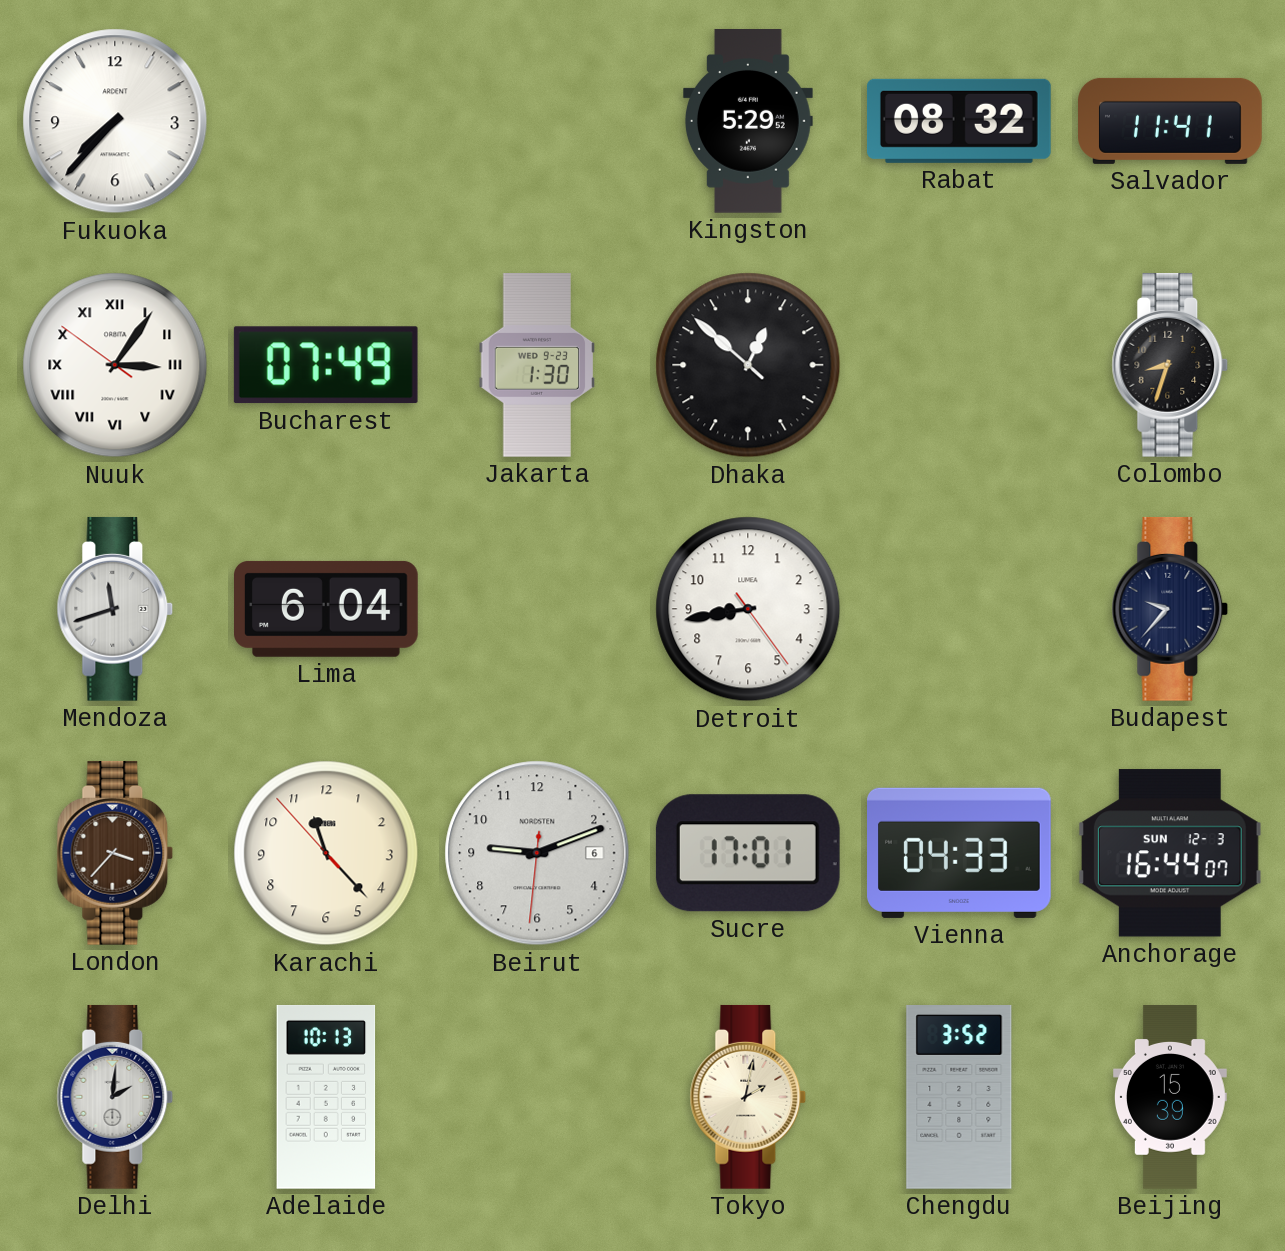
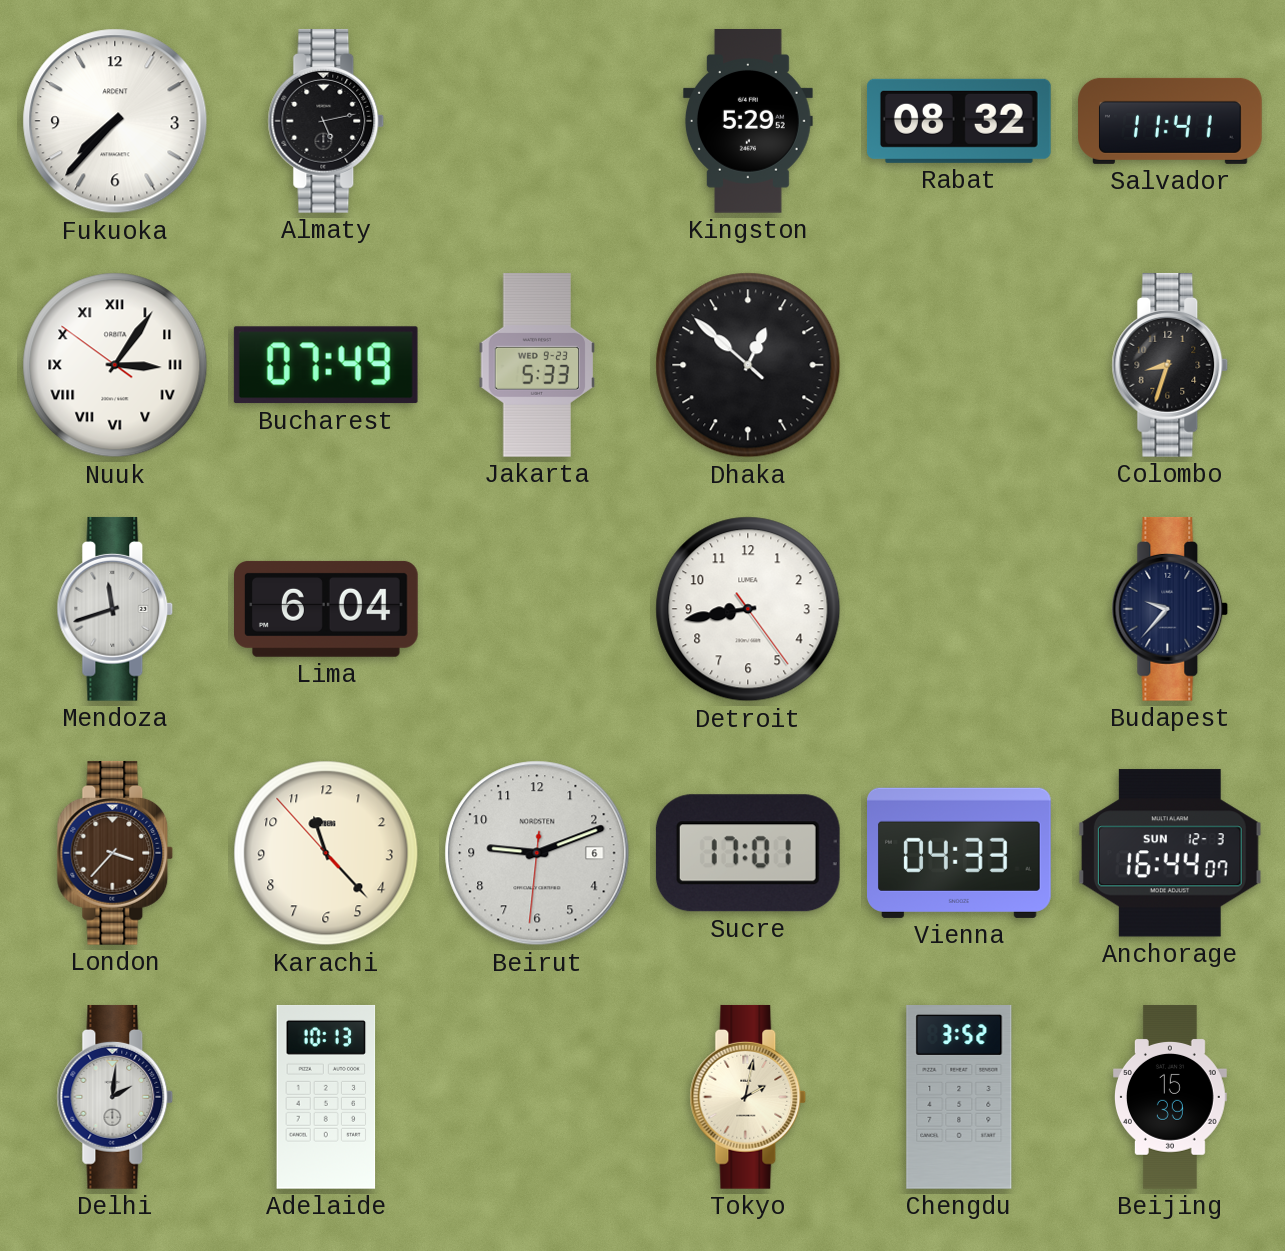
Almaty: none -> 5:13
Jakarta: 1:30 -> 5:33
